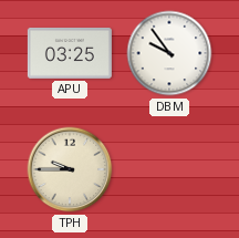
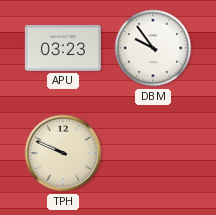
APU: 03:25 -> 03:23
TPH: 9:45 -> 9:49
